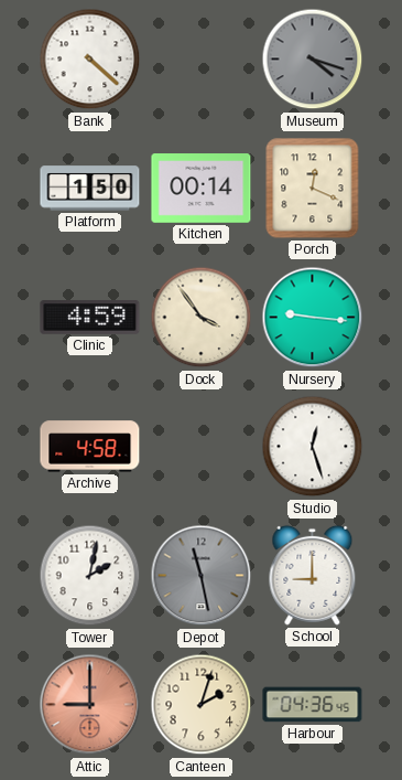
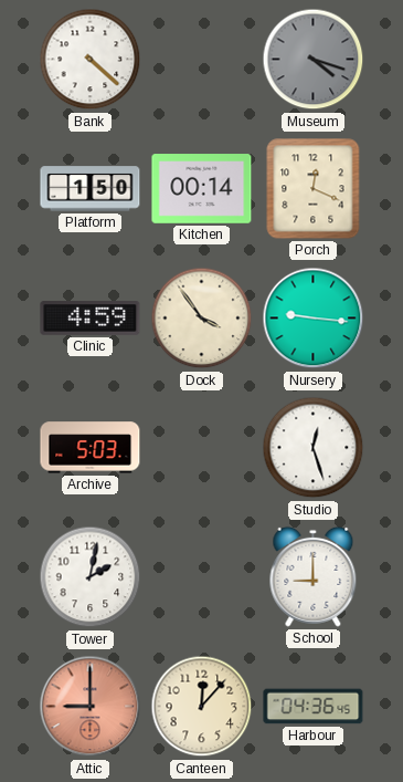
Archive: 4:58 -> 5:03
Depot: 11:28 -> none
Canteen: 2:03 -> 12:07
